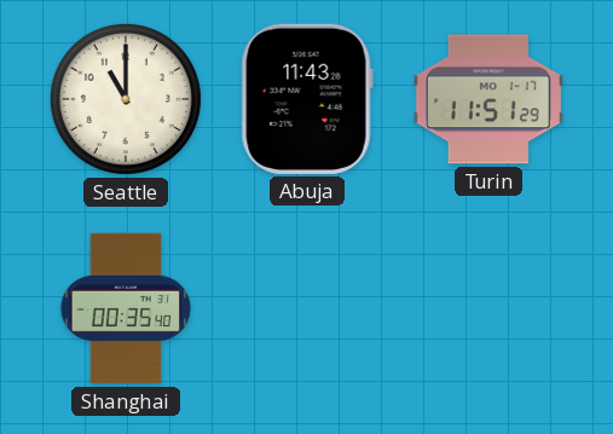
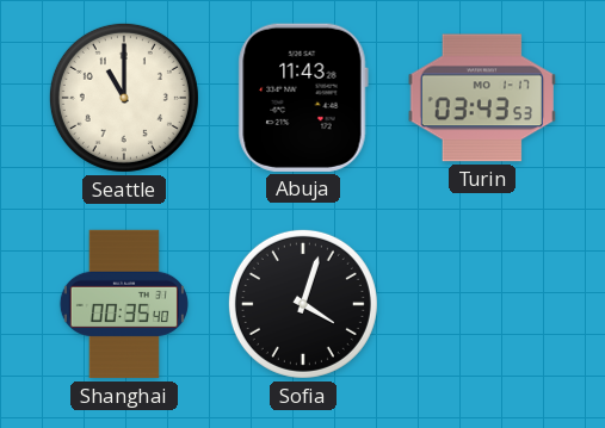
Turin: 11:51 -> 03:43
Sofia: none -> 4:03
